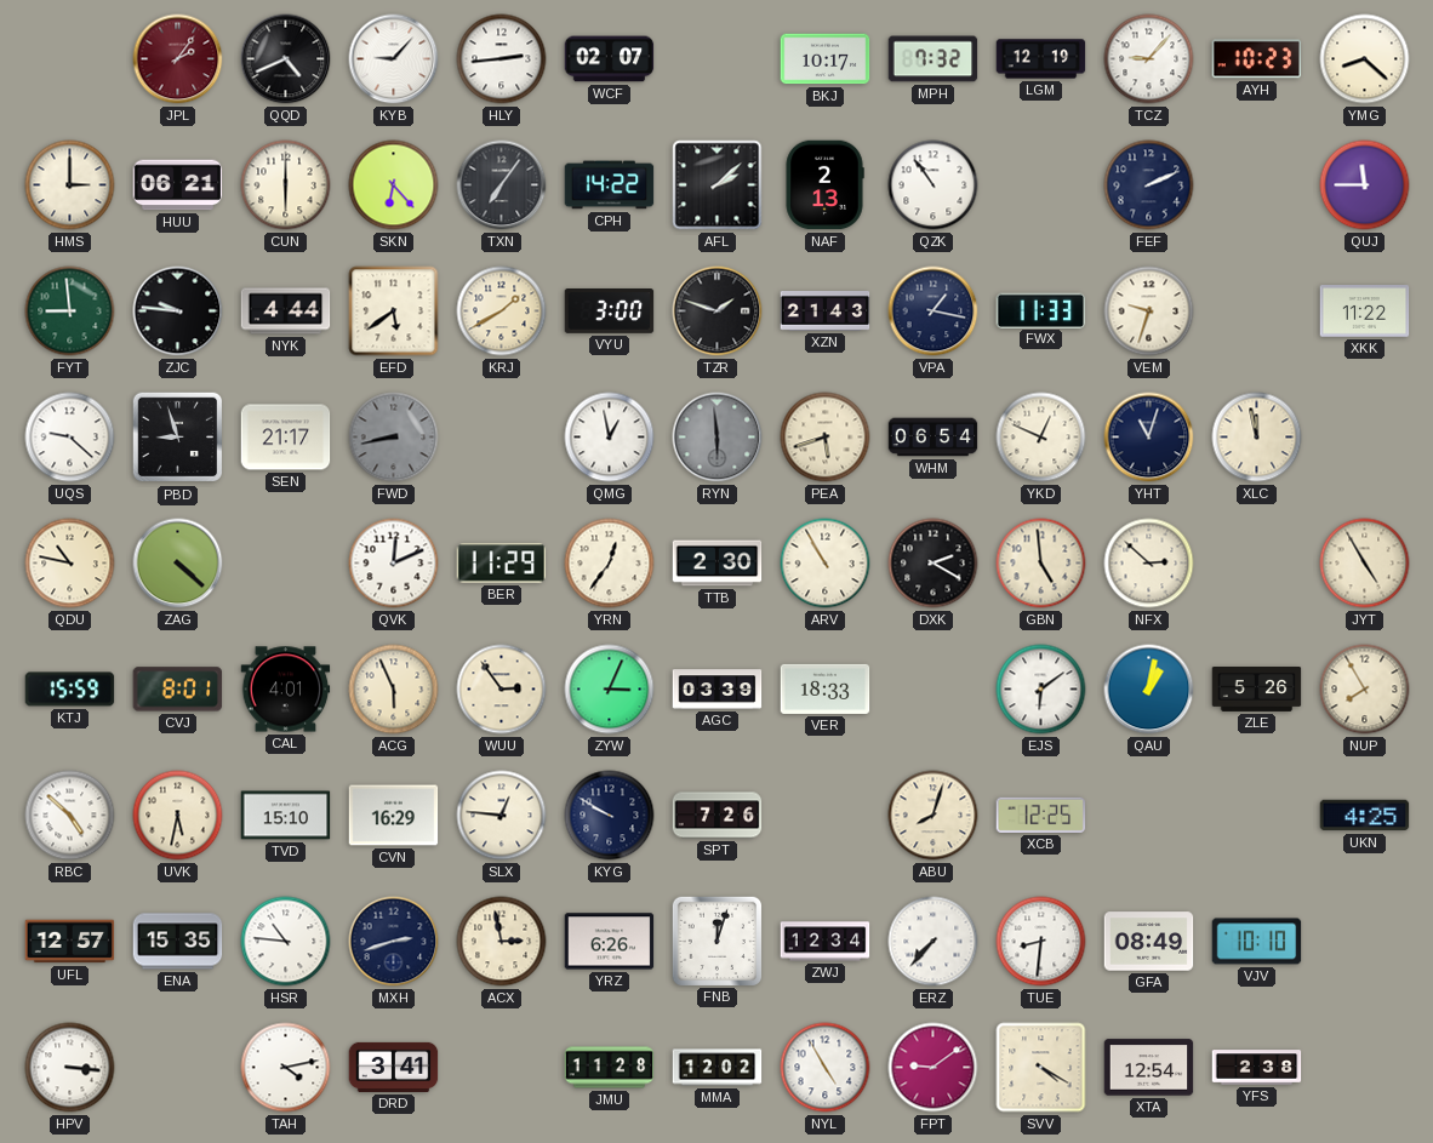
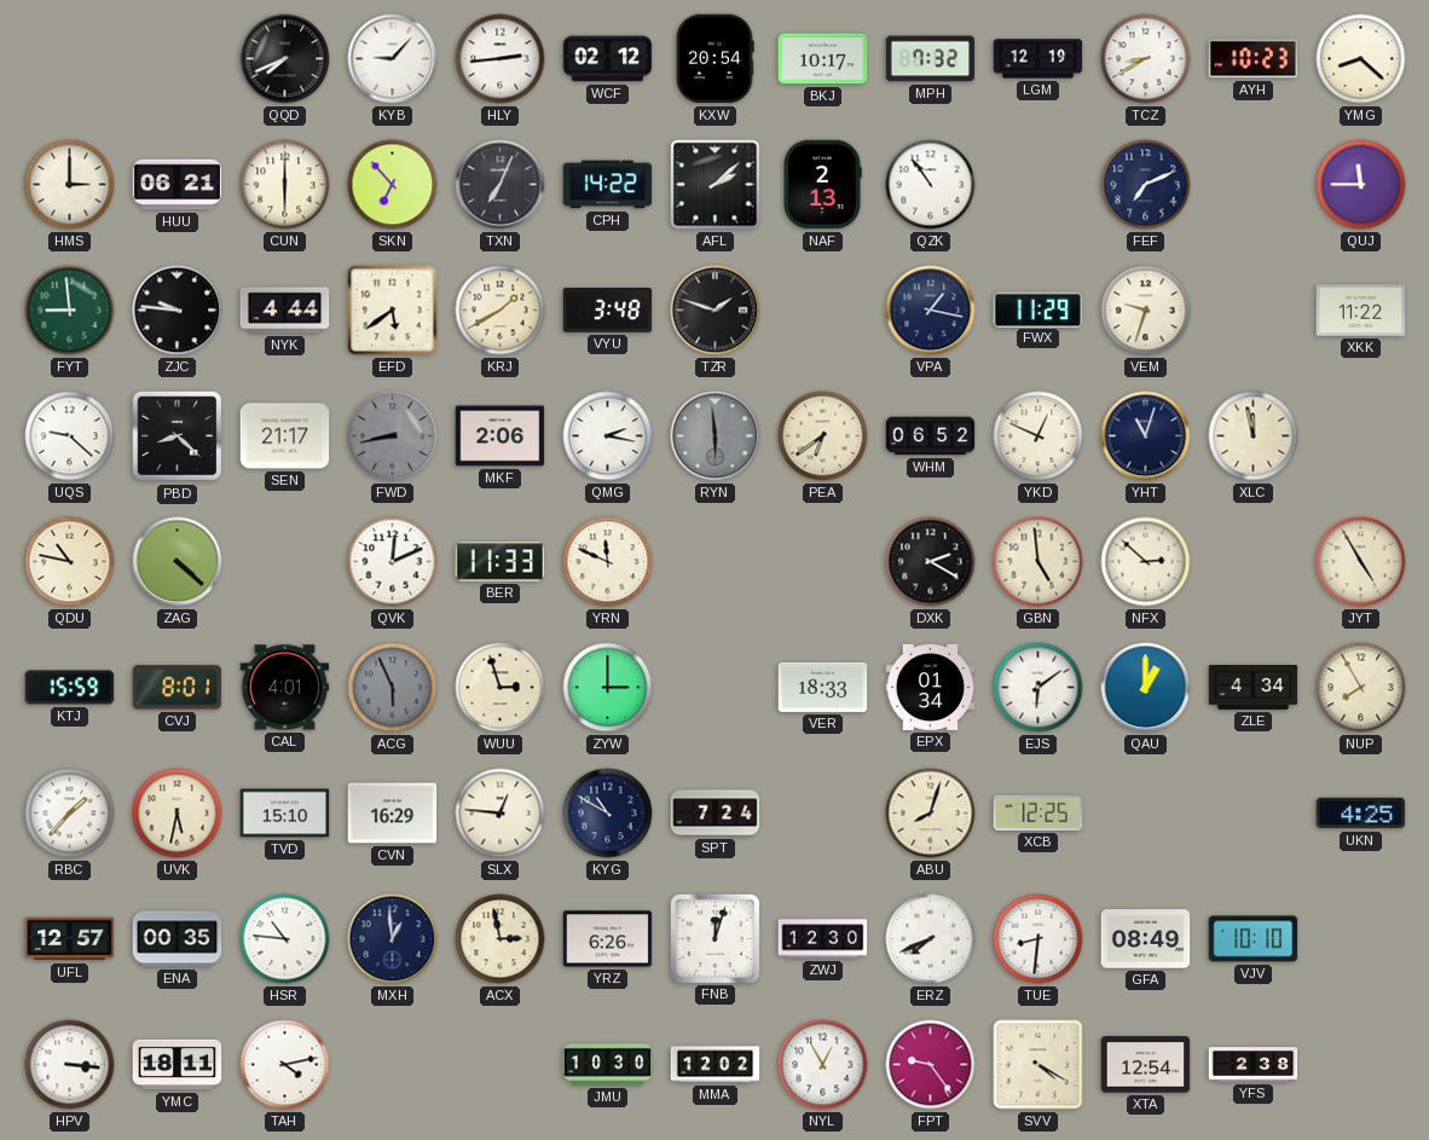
JPL: 2:06 -> none
QQD: 4:41 -> 7:41
WCF: 02:07 -> 02:12
KXW: none -> 20:54
TCZ: 9:07 -> 8:40
SKN: 6:23 -> 6:53
TXN: 7:06 -> 7:04
FEF: 2:11 -> 7:11
VYU: 3:00 -> 3:48
XZN: 21:43 -> none
FWX: 11:33 -> 11:29
PBD: 8:57 -> 8:22
MKF: none -> 2:06
QMG: 12:58 -> 2:17
PEA: 5:42 -> 6:39
WHM: 06:54 -> 06:52
BER: 11:29 -> 11:33
YRN: 12:36 -> 11:49
TTB: 2:30 -> none
ARV: 10:55 -> none
ACG dial: cream -> grey
WUU: 2:54 -> 2:57
ZYW: 3:04 -> 3:00
AGC: 03:39 -> none
EPX: none -> 01:34
QAU: 1:02 -> 1:00
ZLE: 5:26 -> 4:34
RBC: 4:52 -> 1:37
KYG: 9:50 -> 10:50
SPT: 7:26 -> 7:24
ENA: 15:35 -> 00:35
MXH: 2:42 -> 12:59
ZWJ: 12:34 -> 12:30
ERZ: 7:37 -> 7:41
YMC: none -> 18:11
DRD: 3:41 -> none
JMU: 11:28 -> 10:30
NYL: 4:55 -> 12:55
FPT: 9:09 -> 9:24
